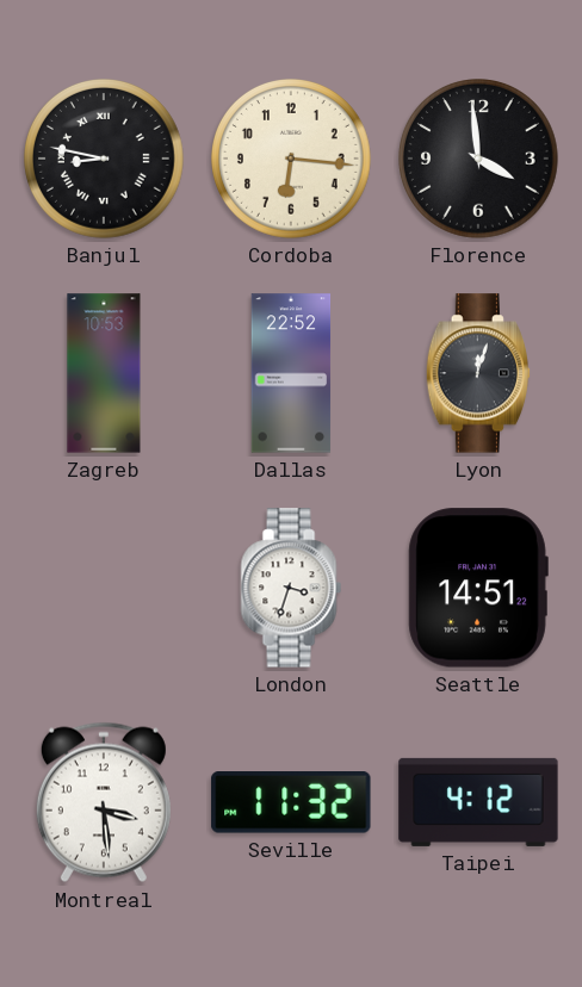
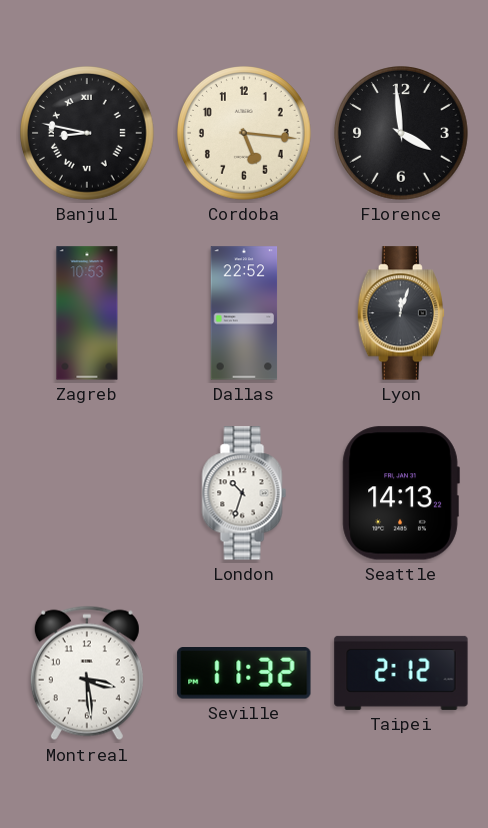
Cordoba: 6:16 -> 5:16
London: 3:33 -> 10:33
Seattle: 14:51 -> 14:13
Taipei: 4:12 -> 2:12
